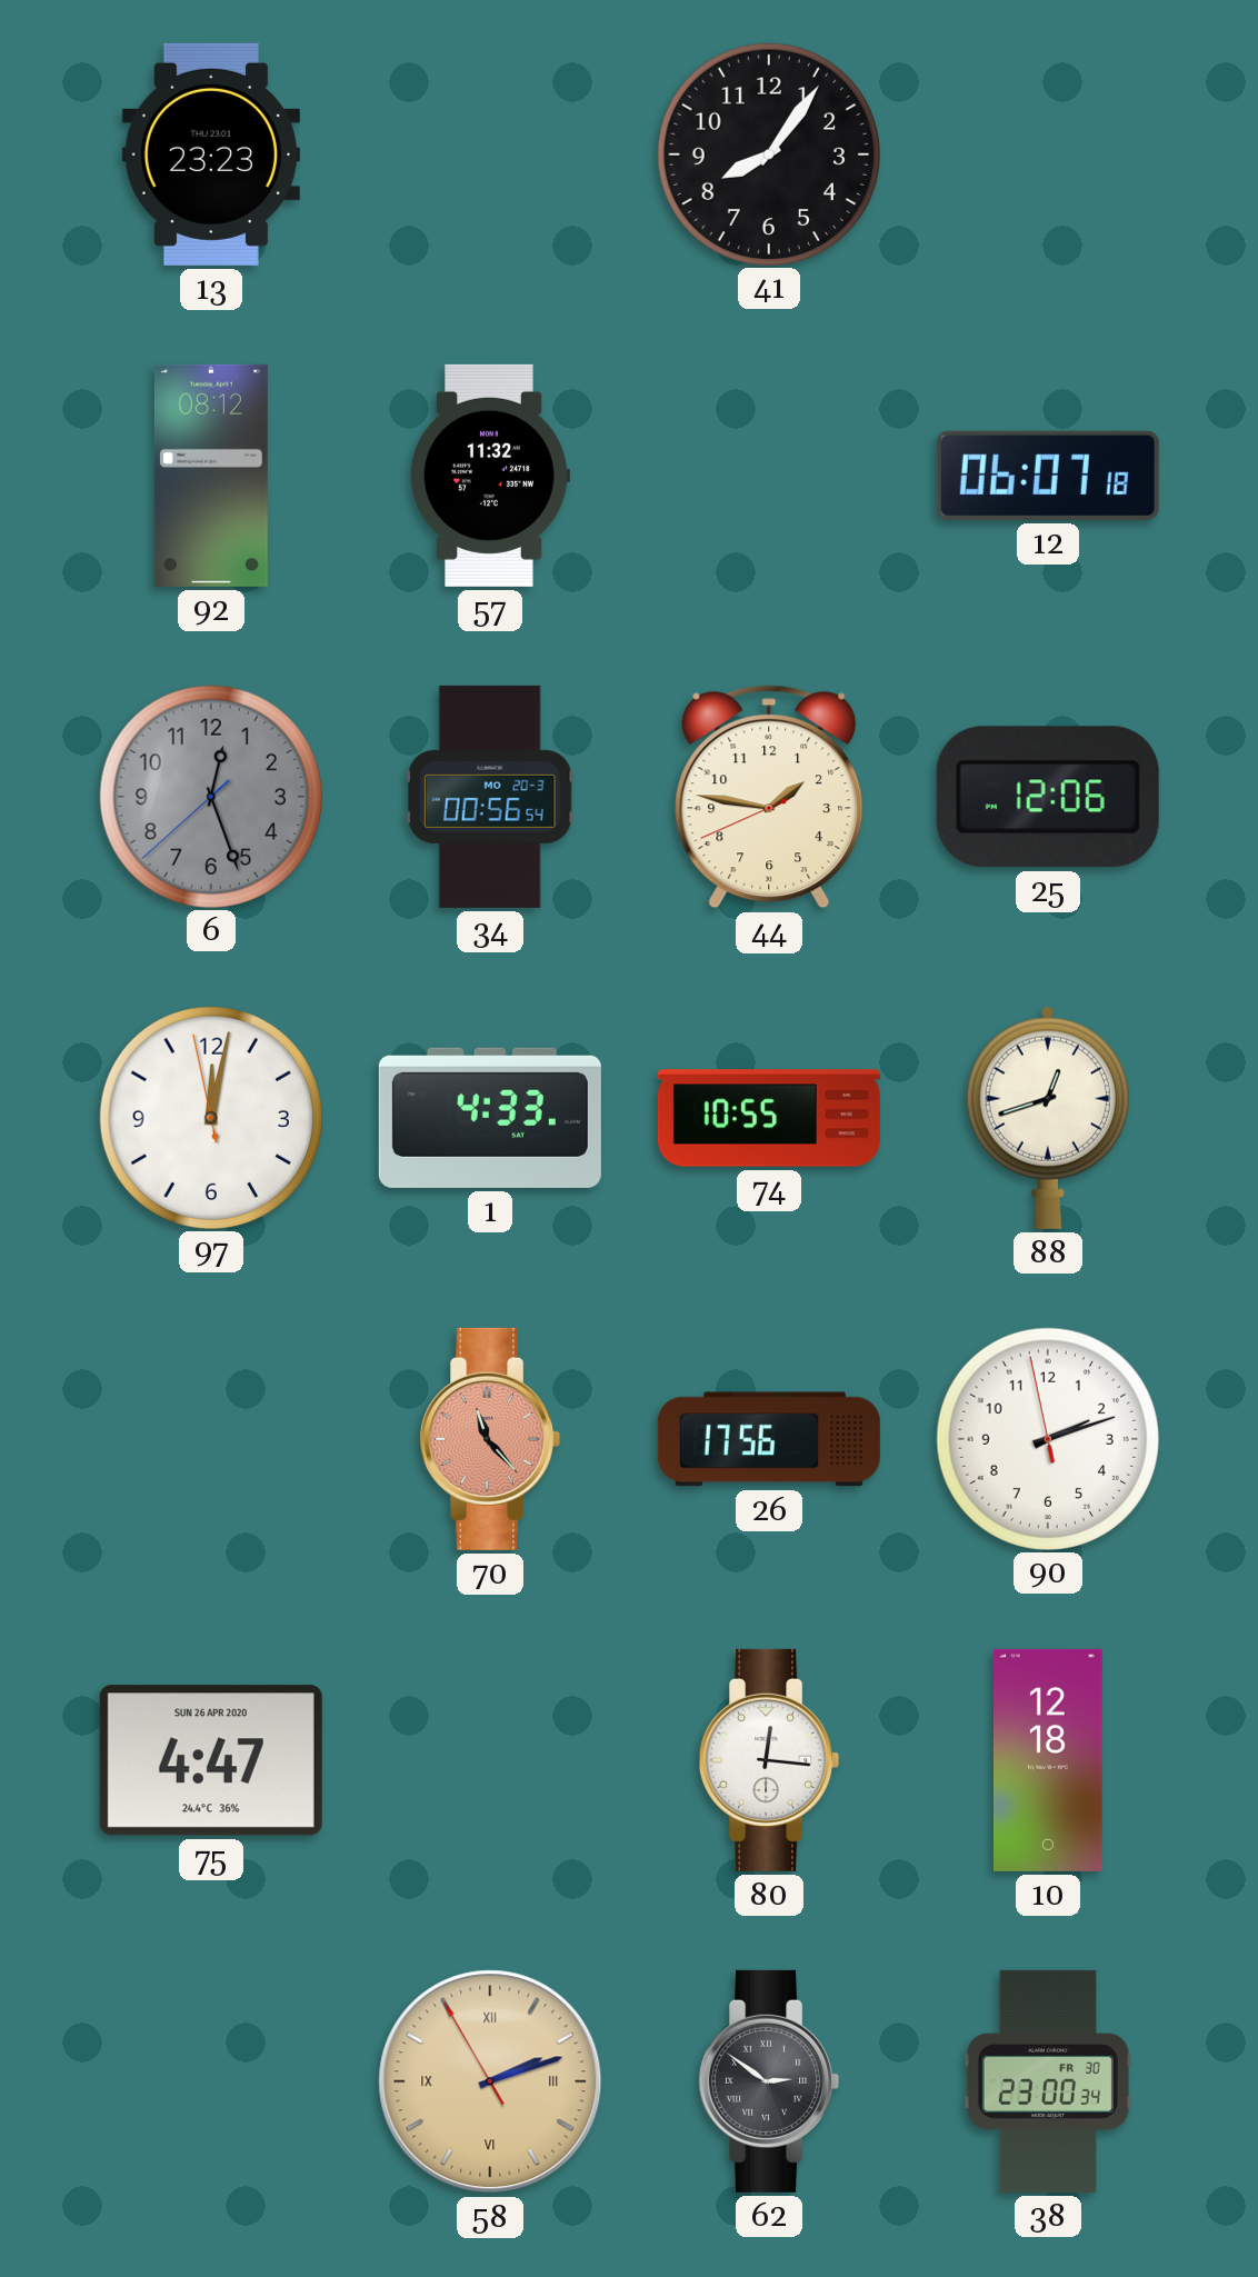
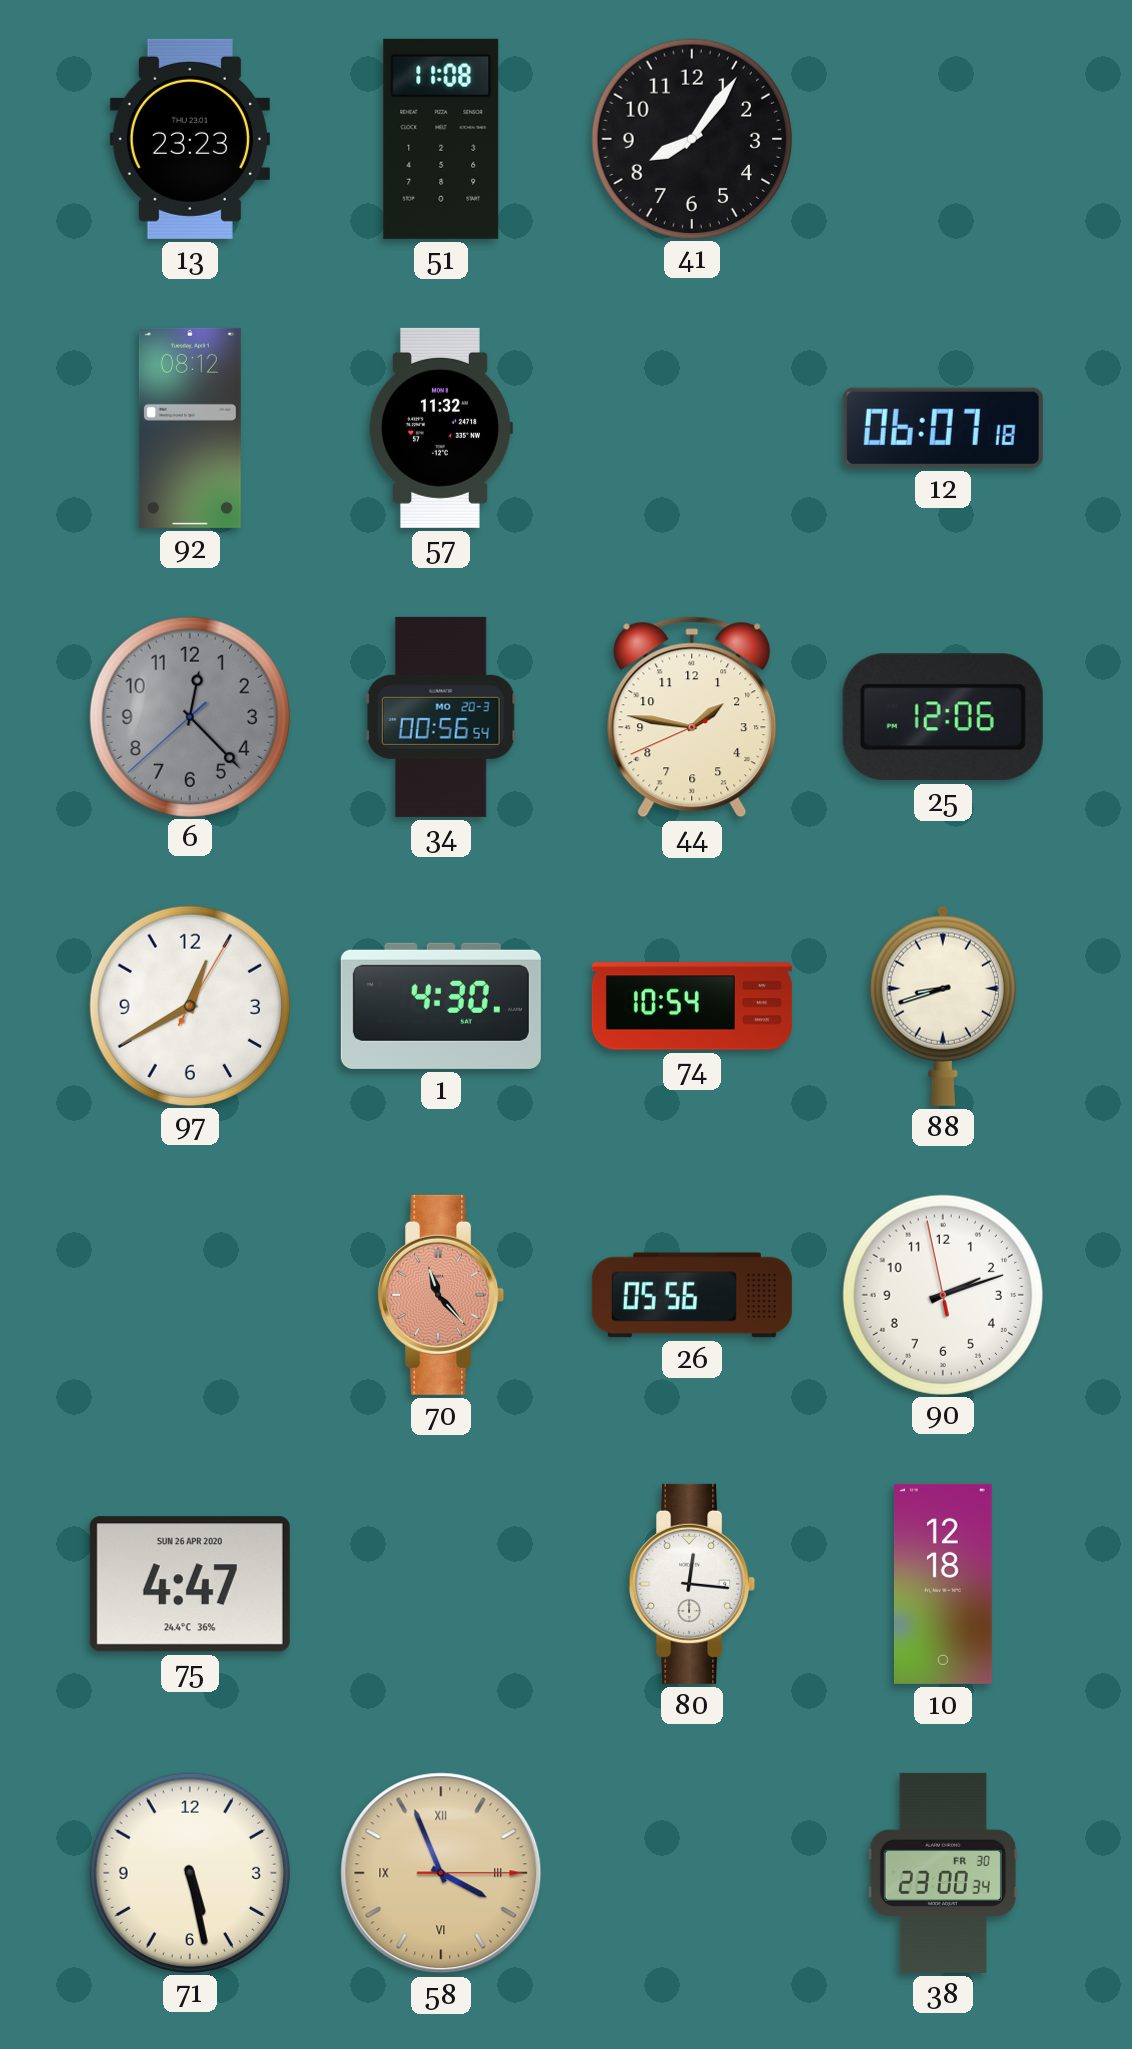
51: none -> 11:08
6: 12:26 -> 12:22
97: 12:01 -> 12:40
1: 4:33 -> 4:30
74: 10:55 -> 10:54
88: 12:42 -> 8:42
26: 17:56 -> 05:56
71: none -> 5:28
58: 2:11 -> 3:56
62: 2:51 -> none
